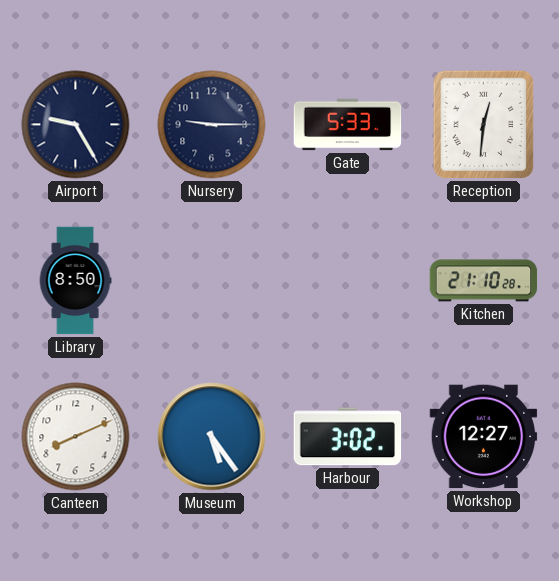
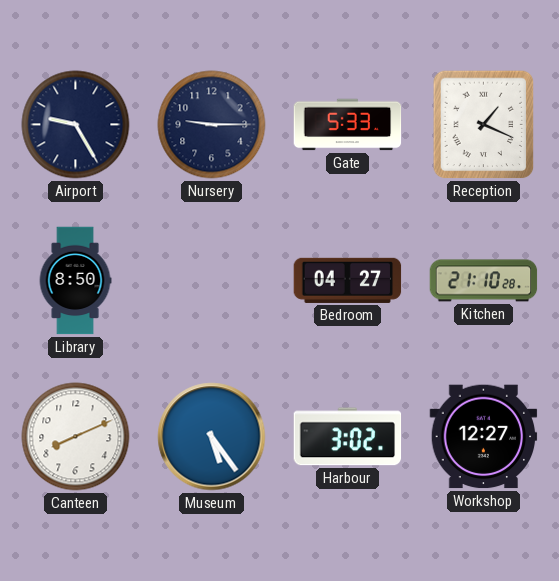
Reception: 12:31 -> 1:19
Bedroom: none -> 04:27
